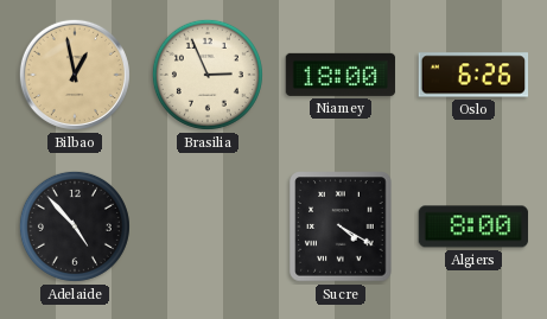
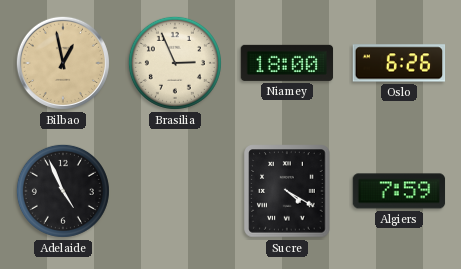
Adelaide: 4:53 -> 4:56
Algiers: 8:00 -> 7:59
